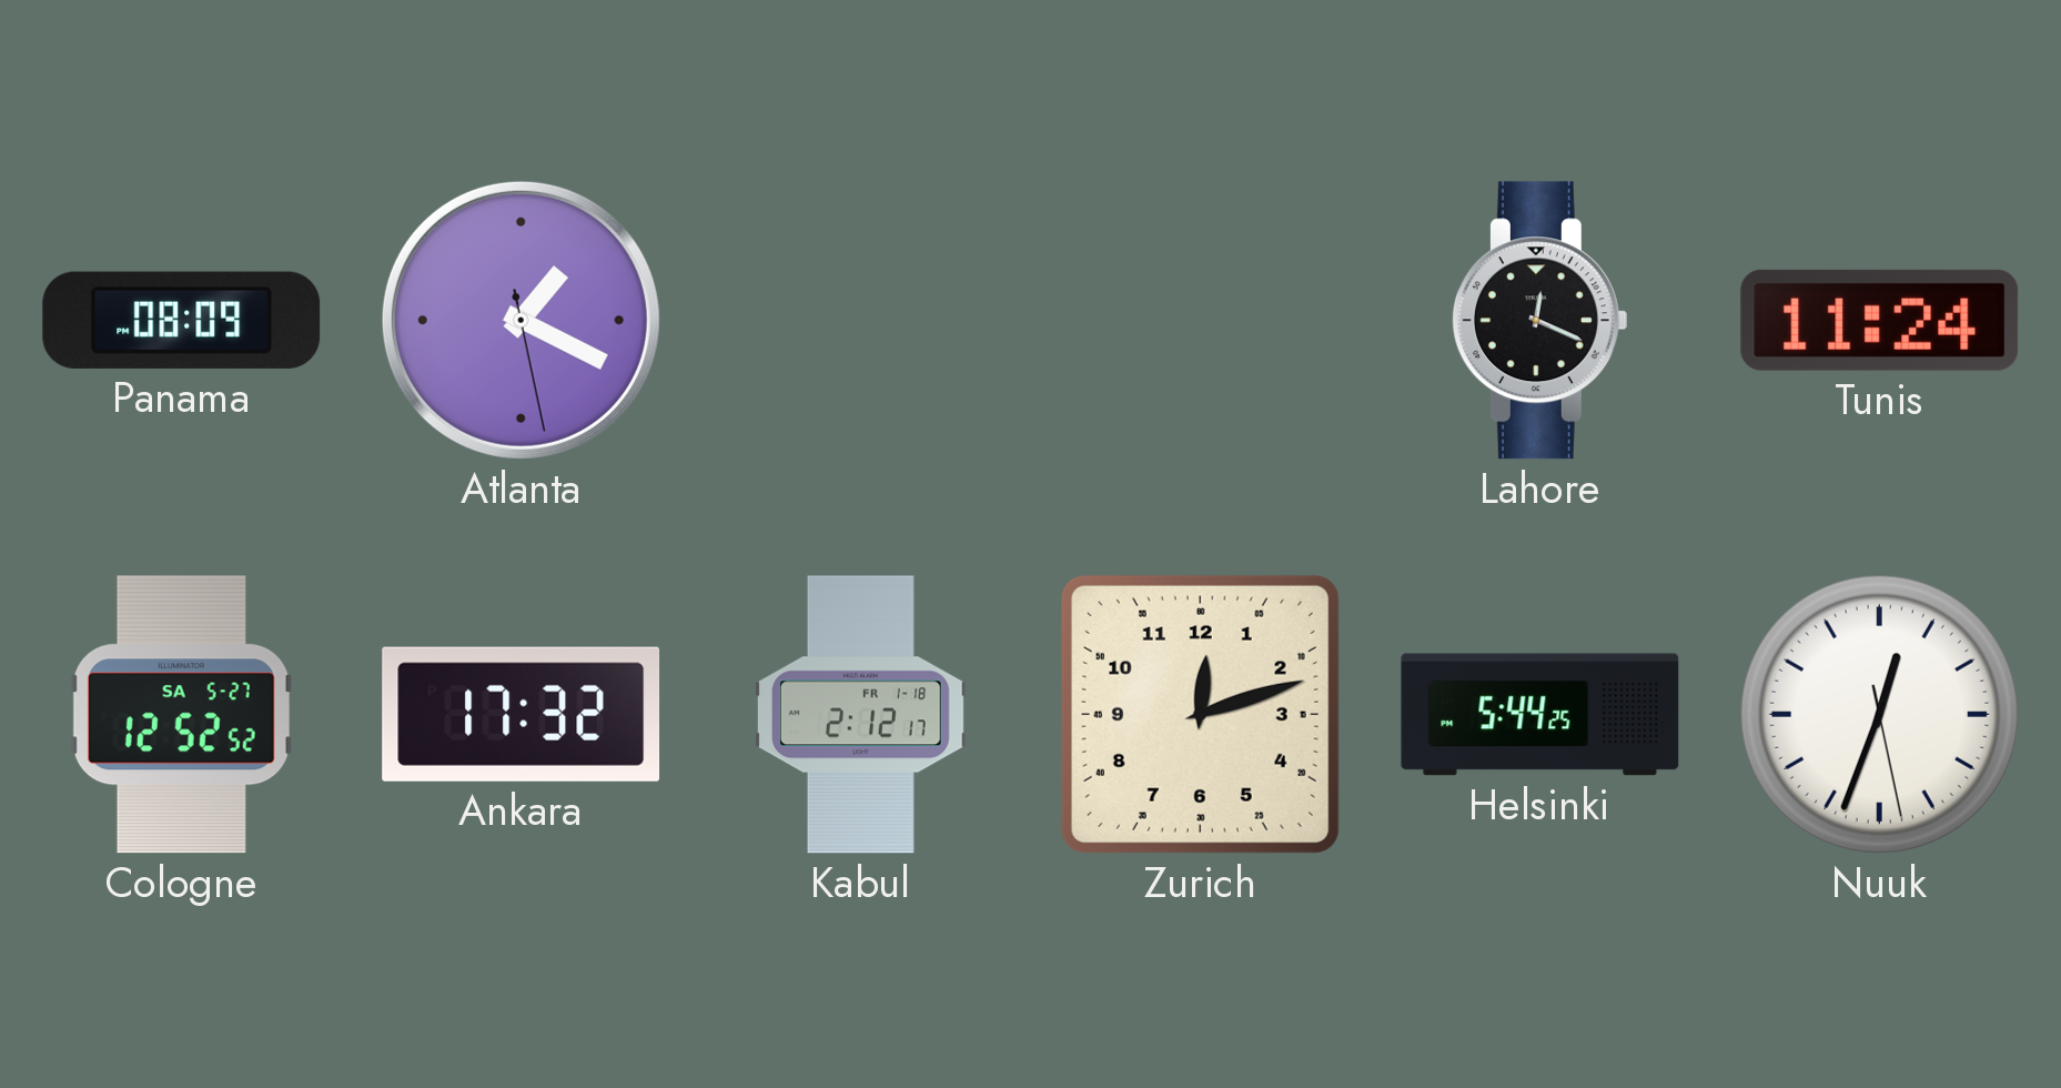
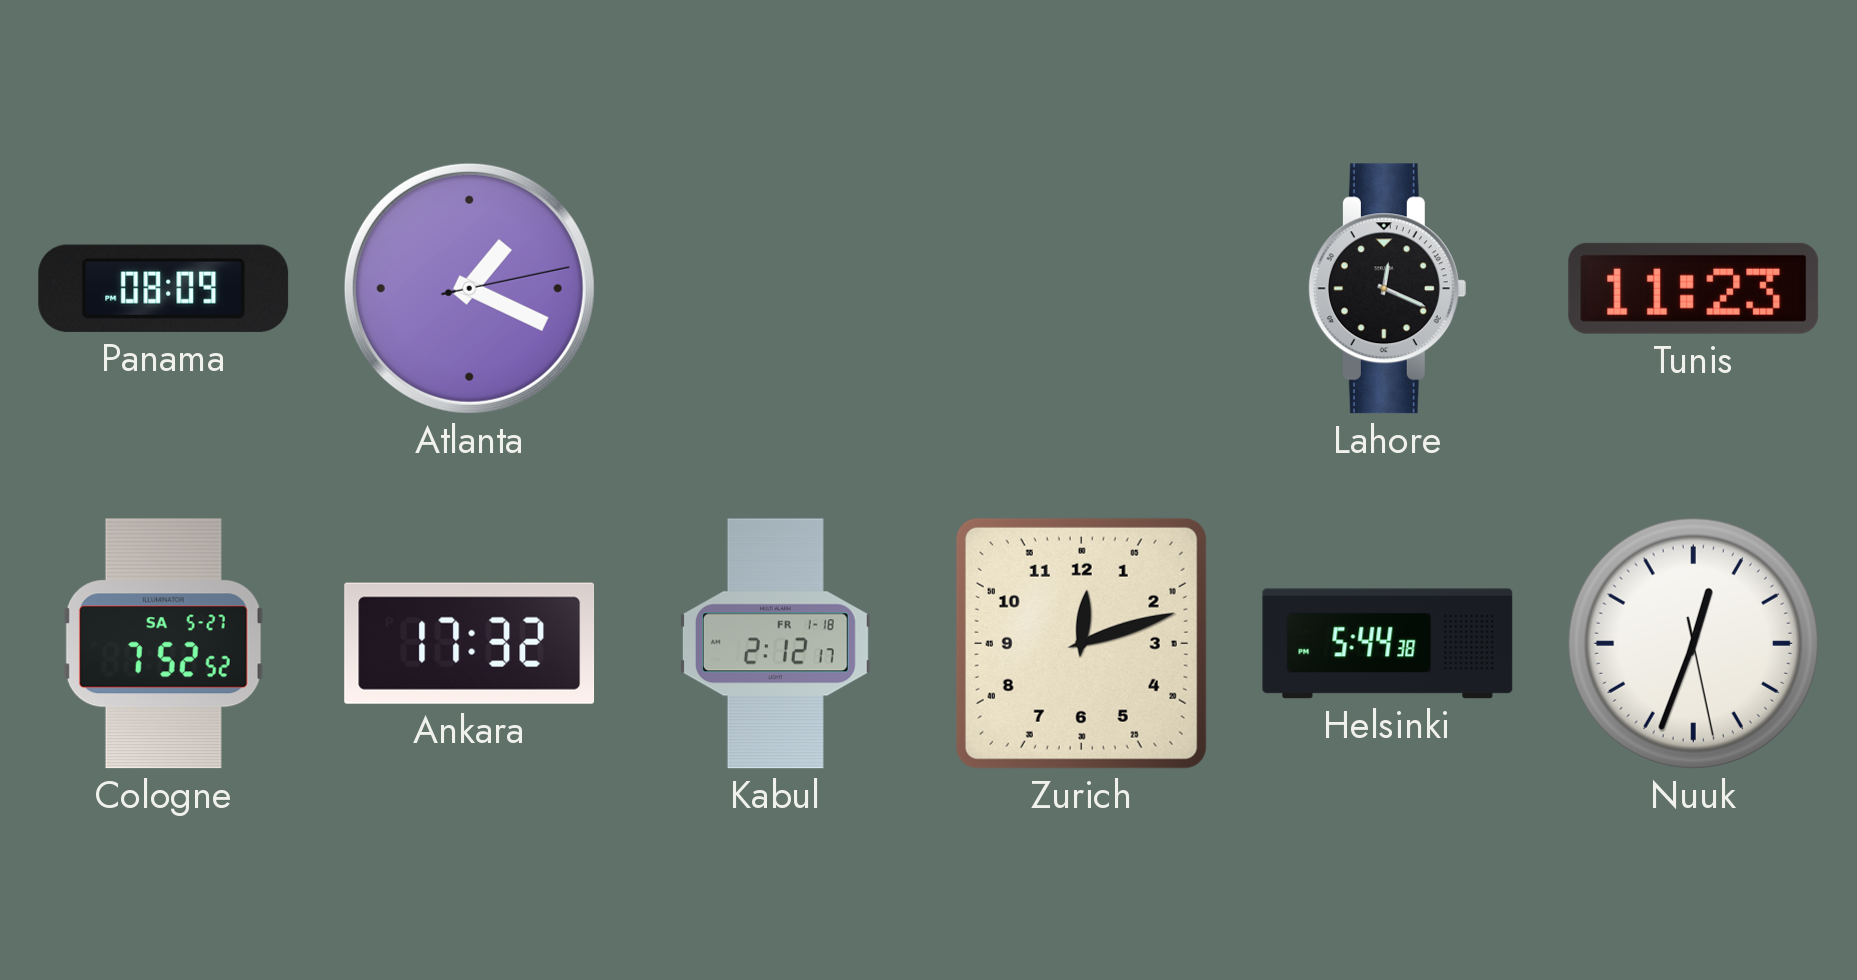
Atlanta: 1:19:28 -> 1:19:13
Tunis: 11:24 -> 11:23
Cologne: 12:52 -> 7:52
Helsinki: 5:44:25 -> 5:44:38
